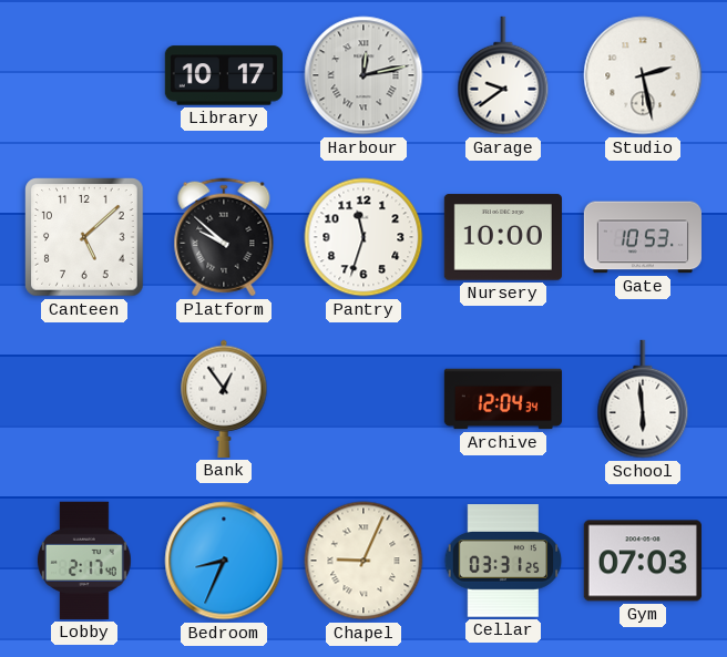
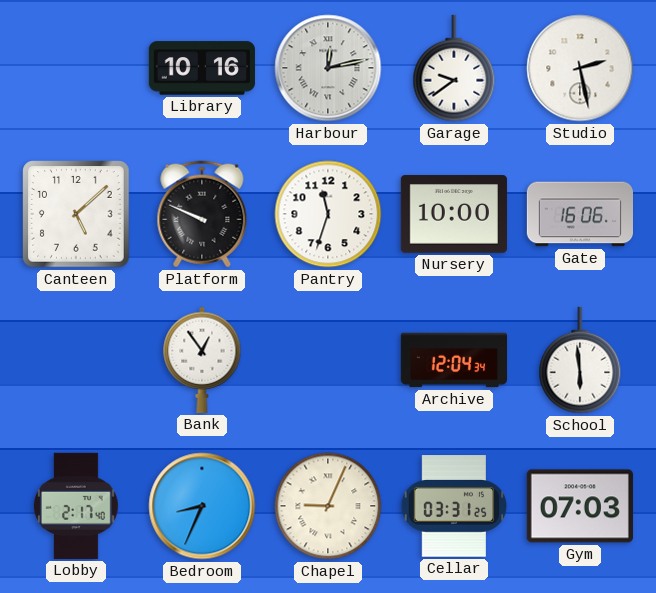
Library: 10:17 -> 10:16
Platform: 9:52 -> 9:49
Gate: 10:53 -> 16:06
